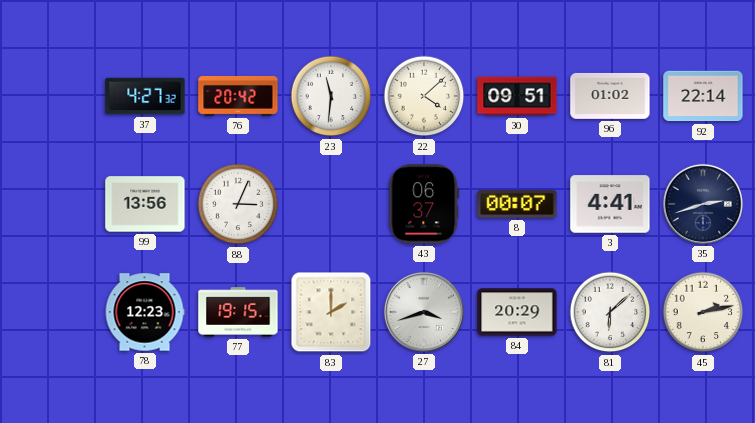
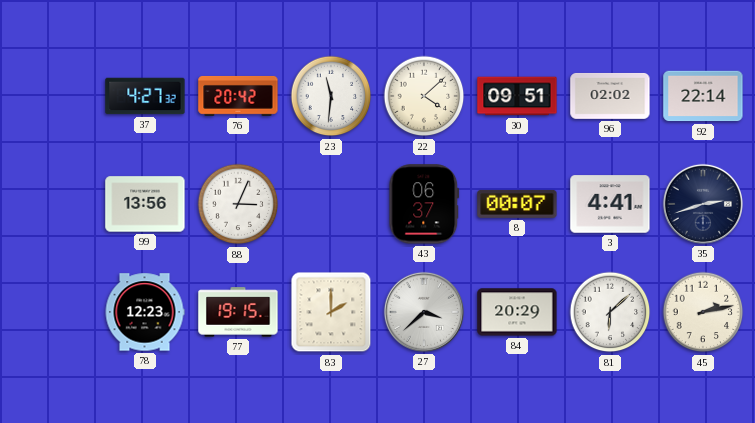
96: 01:02 -> 02:02
27: 3:42 -> 3:38
